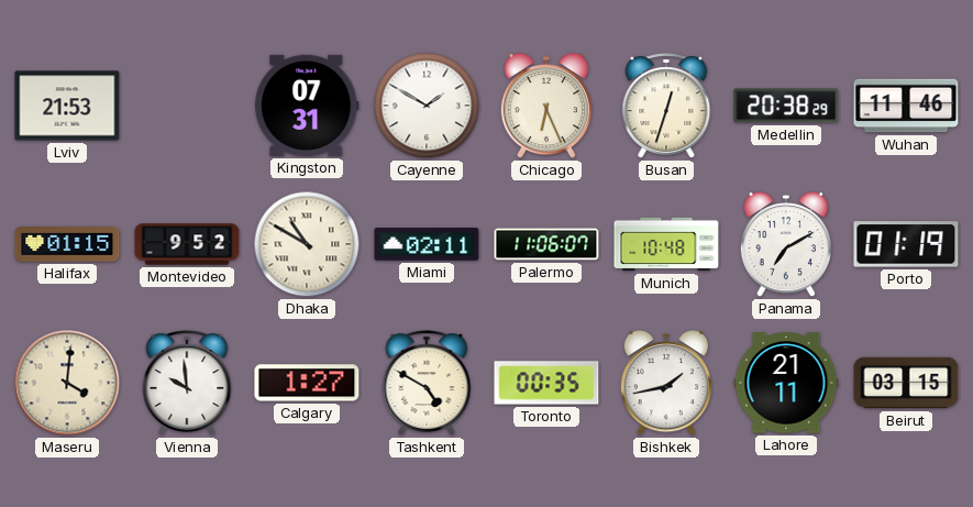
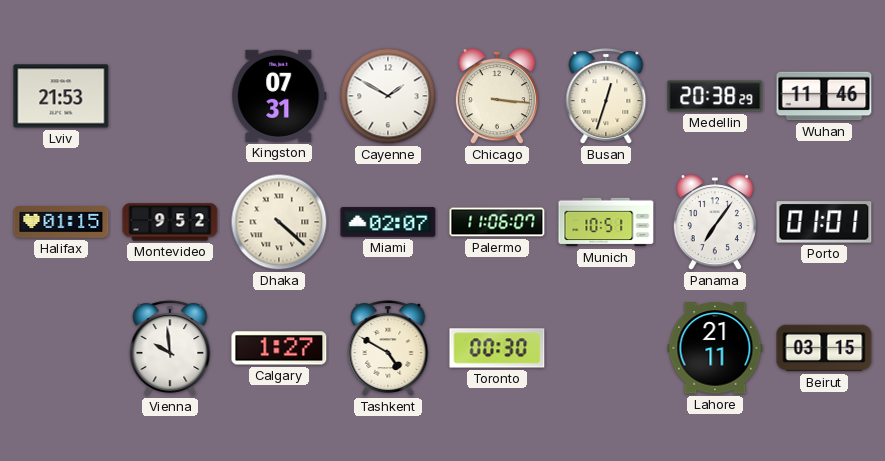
Chicago: 6:26 -> 3:16
Dhaka: 10:50 -> 4:22
Miami: 02:11 -> 02:07
Munich: 10:48 -> 10:51
Panama: 7:10 -> 7:06
Porto: 01:19 -> 01:01
Maseru: 4:01 -> none
Toronto: 00:35 -> 00:30
Bishkek: 1:43 -> none
